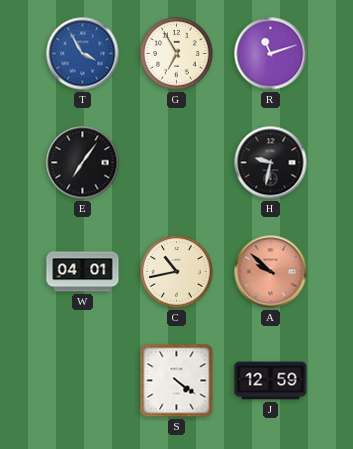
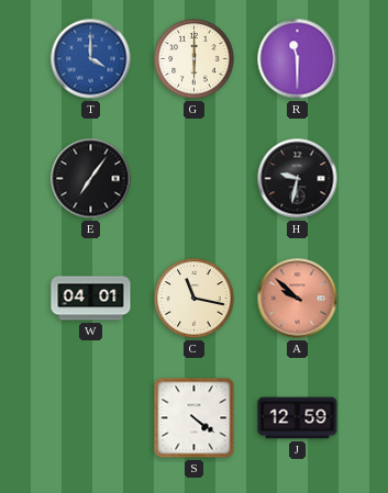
T: 3:55 -> 4:00
G: 6:55 -> 6:00
R: 11:12 -> 11:30
C: 10:43 -> 11:17
